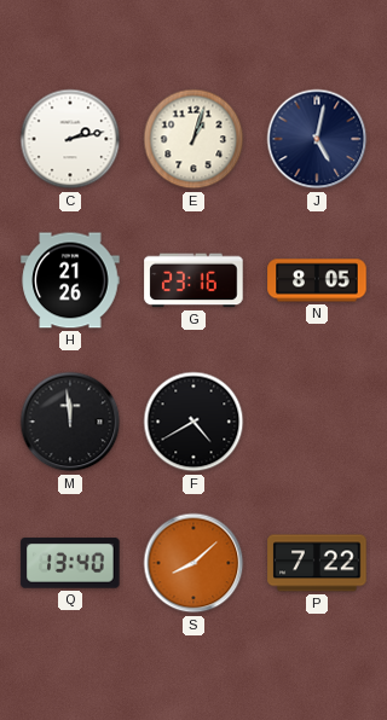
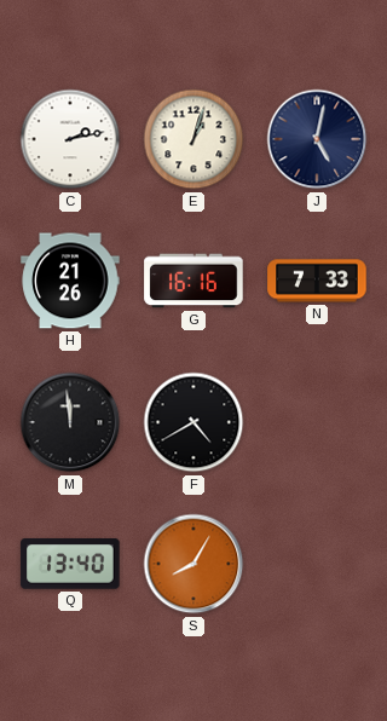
G: 23:16 -> 16:16
N: 8:05 -> 7:33
S: 8:08 -> 8:05
P: 7:22 -> none
